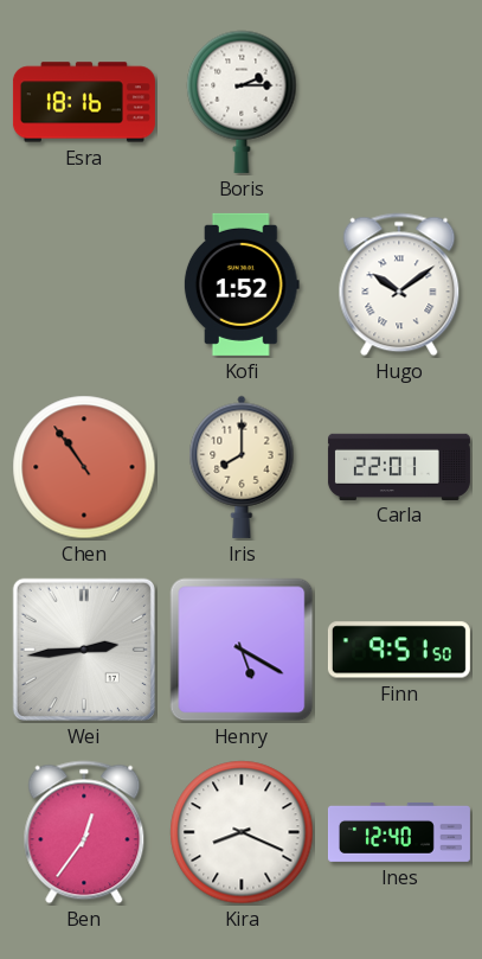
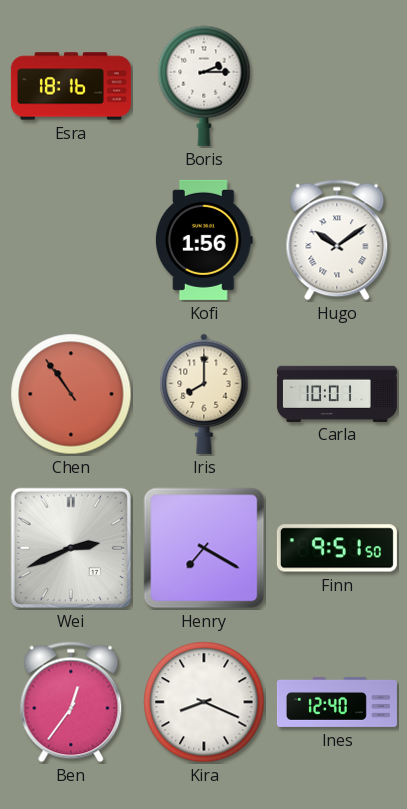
Kofi: 1:52 -> 1:56
Carla: 22:01 -> 10:01
Wei: 2:44 -> 2:41
Henry: 5:20 -> 7:20
